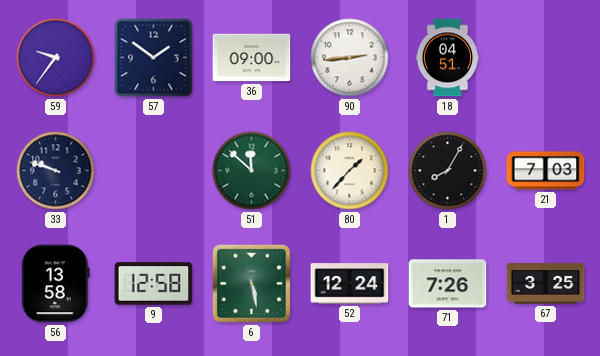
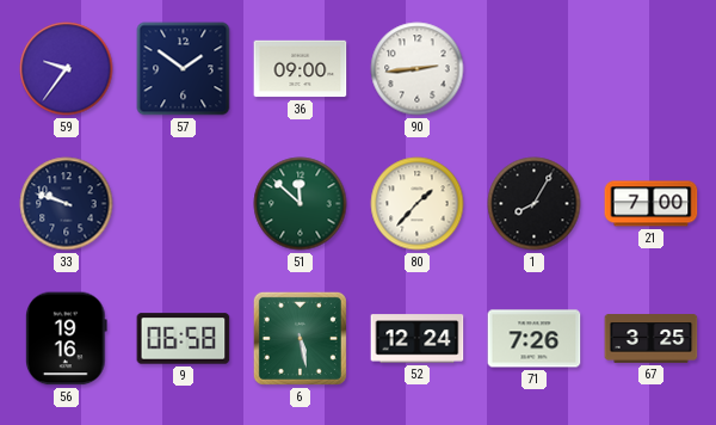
18: 04:51 -> none
21: 7:03 -> 7:00
56: 13:58 -> 19:16
9: 12:58 -> 06:58
